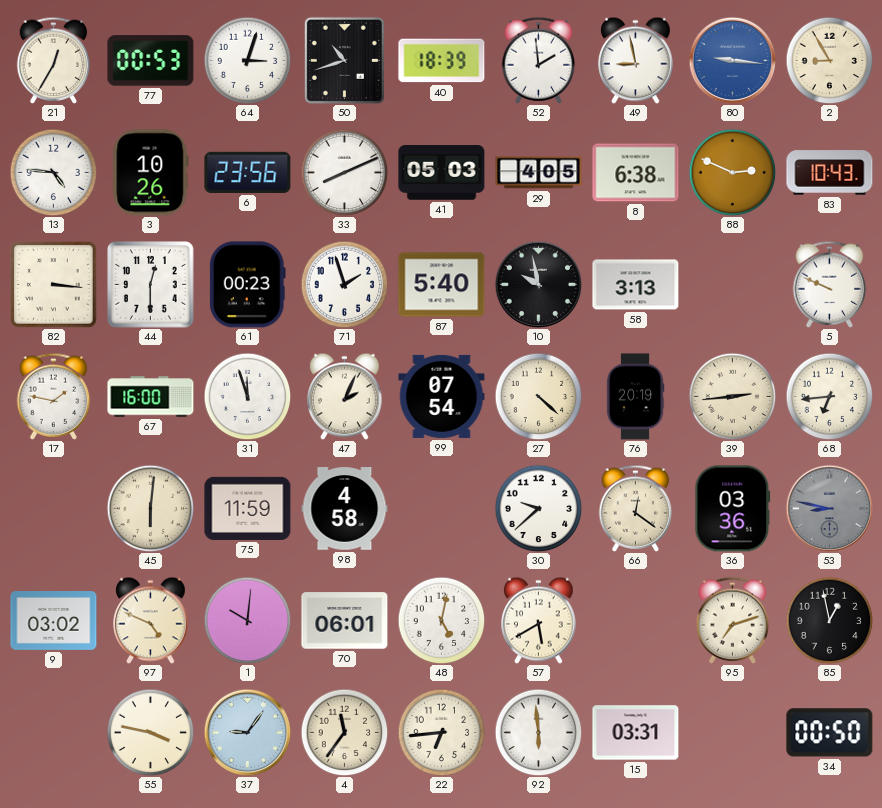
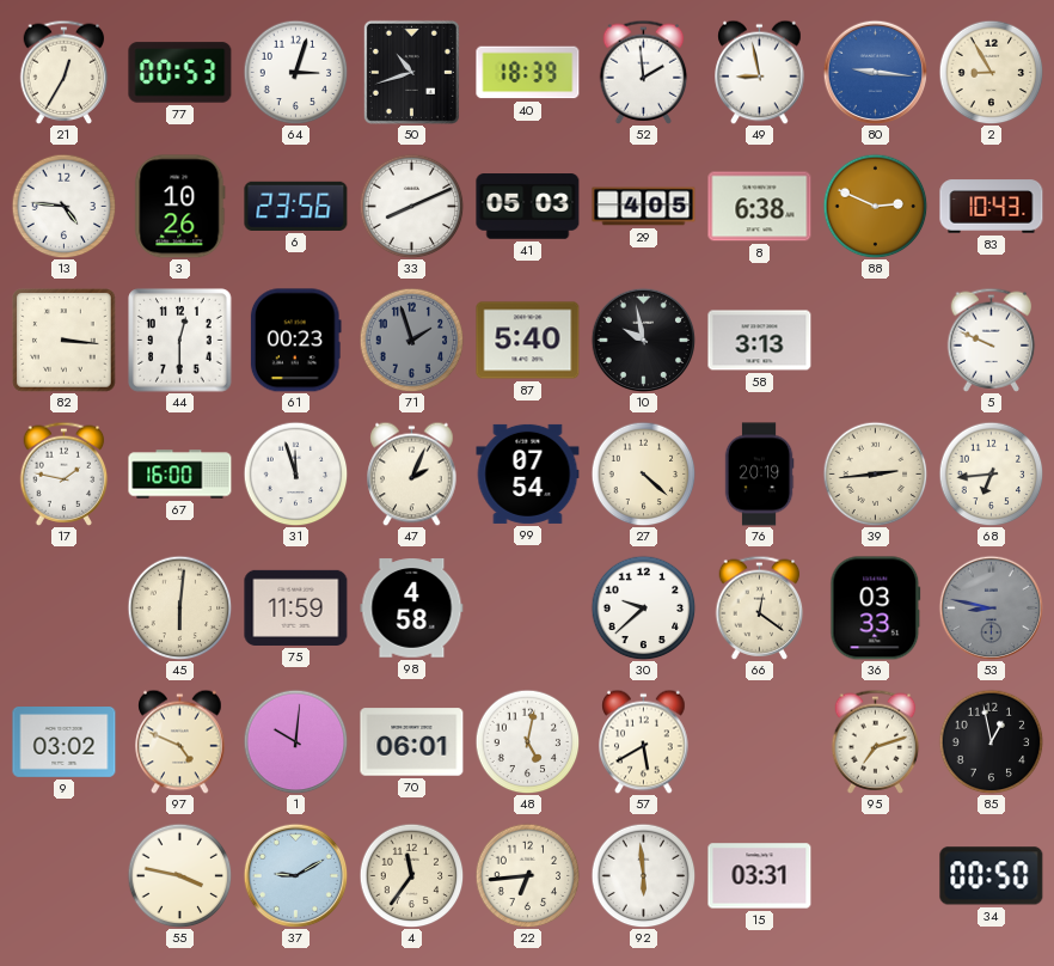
71 dial: white -> grey
36: 03:36 -> 03:33
37: 9:06 -> 9:10
